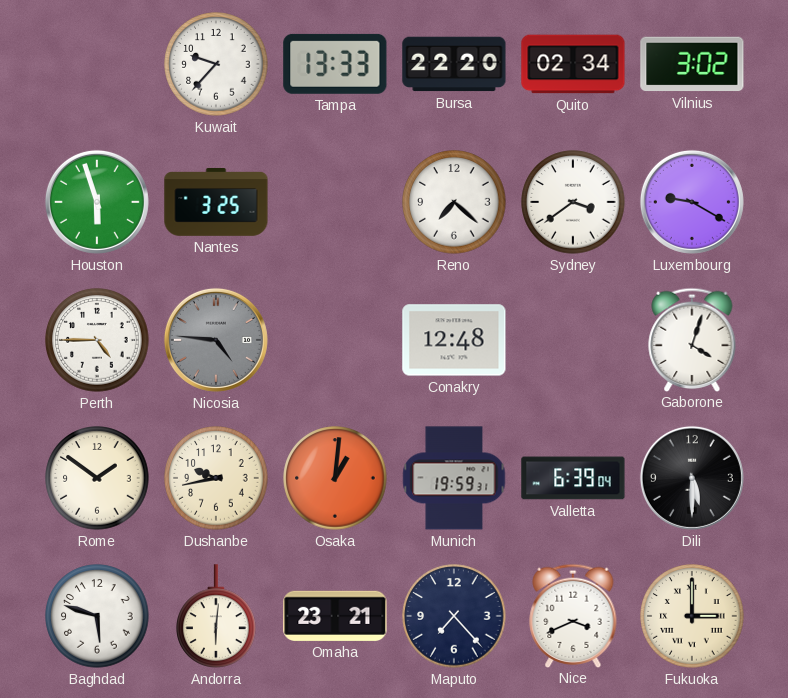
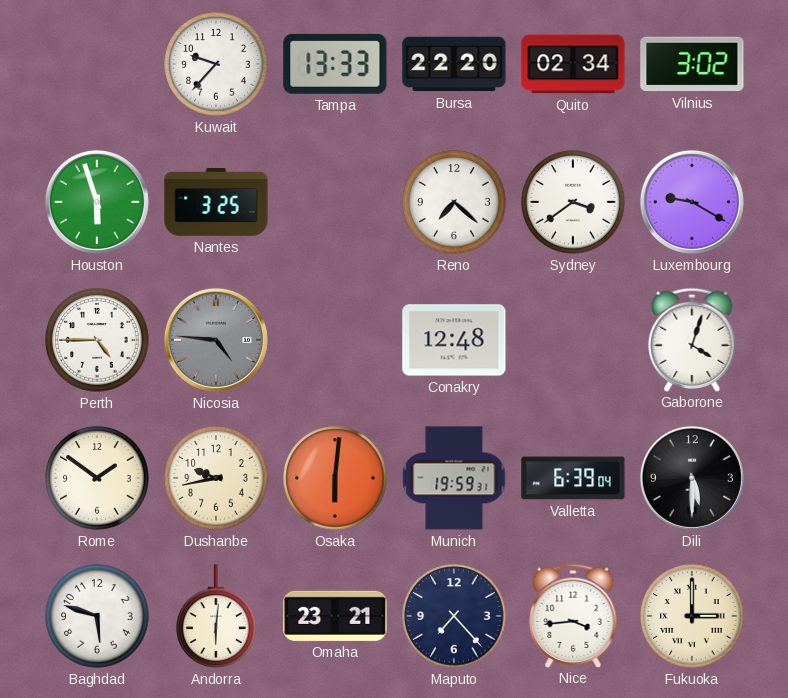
Osaka: 1:01 -> 6:01
Nice: 3:41 -> 3:44
